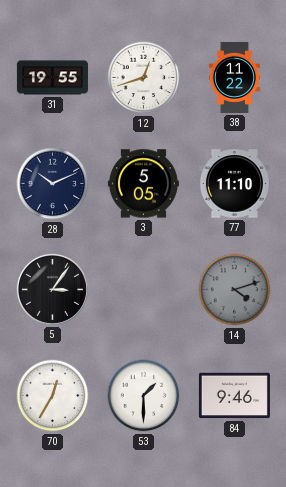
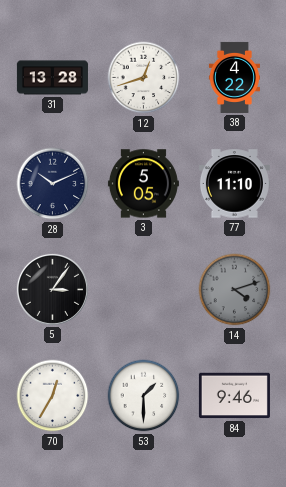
31: 19:55 -> 13:28
38: 11:22 -> 4:22
